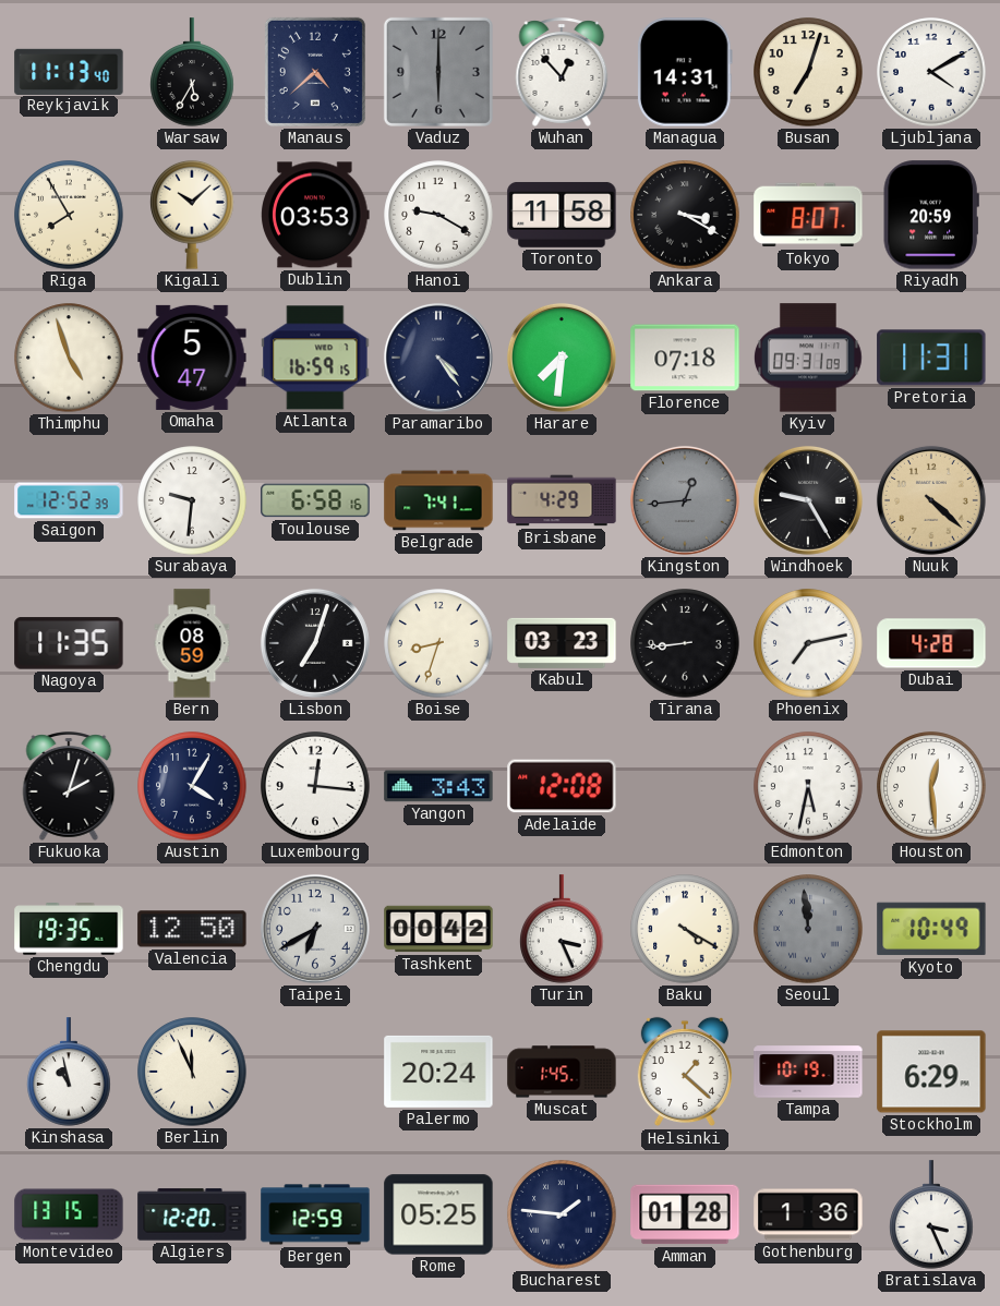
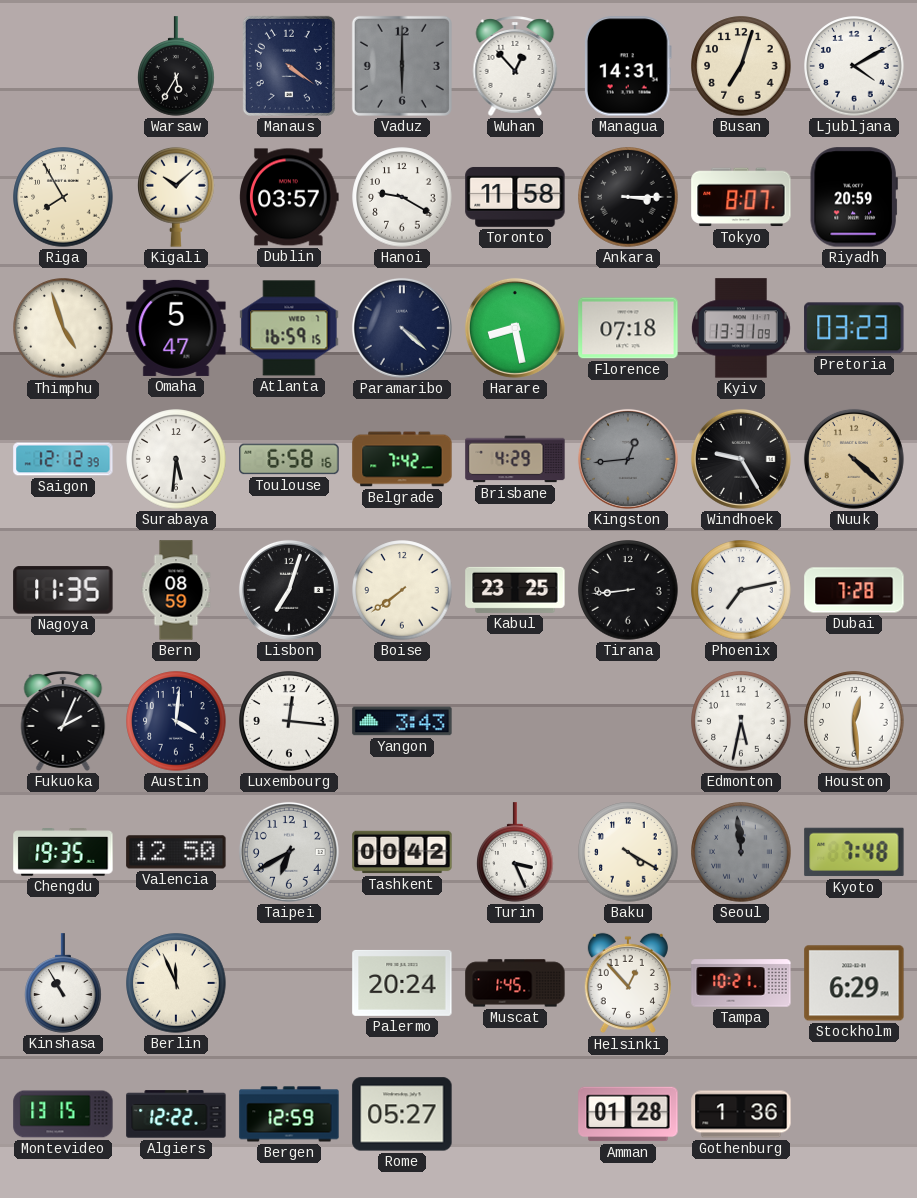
Reykjavik: 11:13 -> none
Manaus: 4:38 -> 4:21
Dublin: 03:53 -> 03:57
Ankara: 3:20 -> 3:15
Paramaribo: 4:24 -> 4:22
Harare: 7:31 -> 8:28
Kyiv: 09:31 -> 13:31
Pretoria: 11:31 -> 03:23
Saigon: 12:52 -> 12:12
Surabaya: 9:31 -> 5:31
Belgrade: 7:41 -> 7:42
Boise: 8:33 -> 7:39
Kabul: 03:23 -> 23:25
Dubai: 4:28 -> 7:28
Fukuoka: 2:03 -> 2:04
Austin: 4:05 -> 4:01
Adelaide: 12:08 -> none
Kyoto: 10:49 -> 7:48
Kinshasa: 10:58 -> 10:55
Helsinki: 1:22 -> 12:53
Tampa: 10:19 -> 10:21
Algiers: 12:20 -> 12:22
Rome: 05:25 -> 05:27
Bucharest: 1:46 -> none
Bratislava: 3:26 -> none
